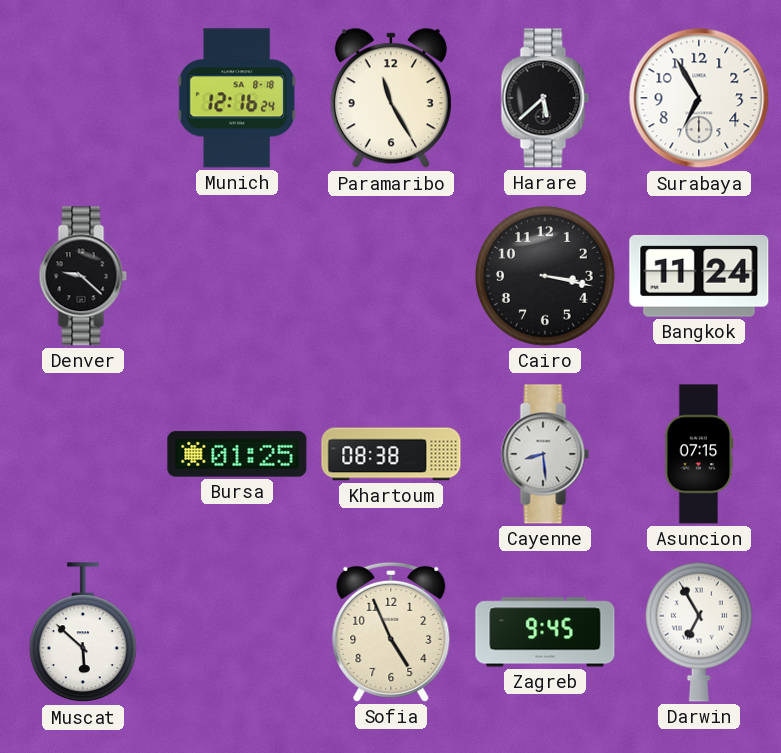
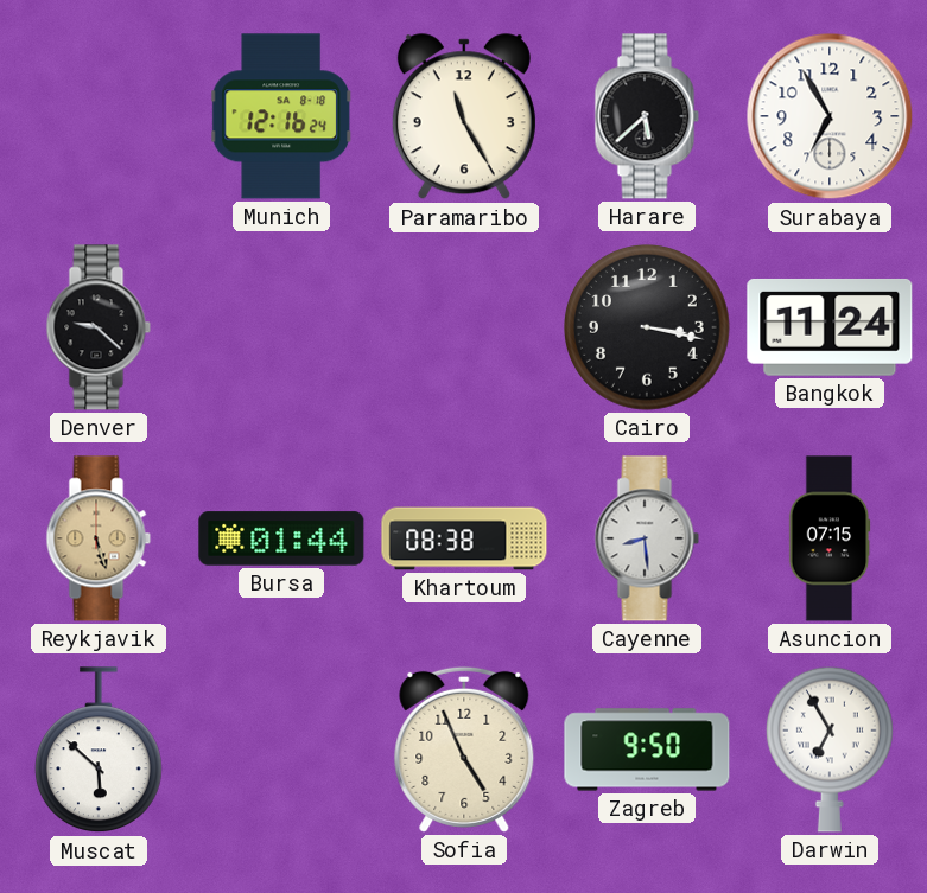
Reykjavik: none -> 5:27
Bursa: 01:25 -> 01:44
Zagreb: 9:45 -> 9:50
